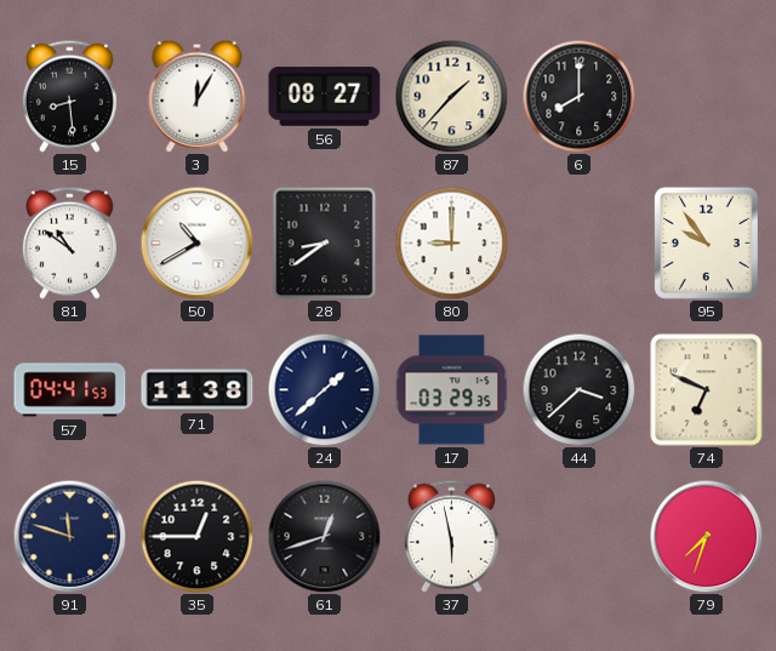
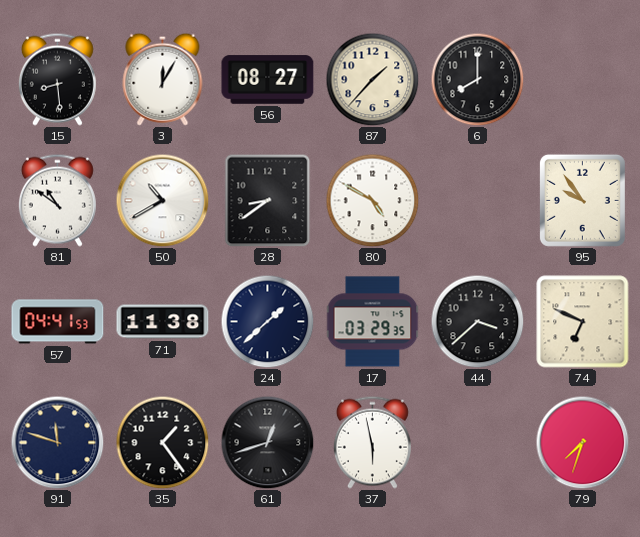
80: 9:00 -> 4:50
35: 12:45 -> 1:24
